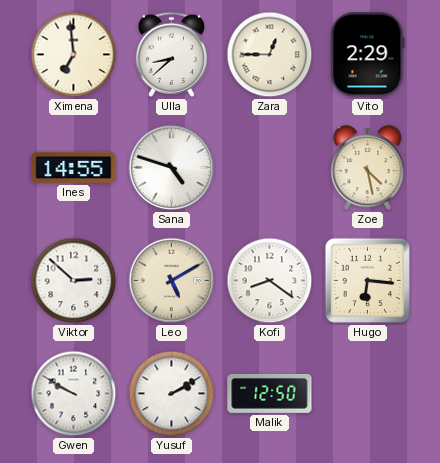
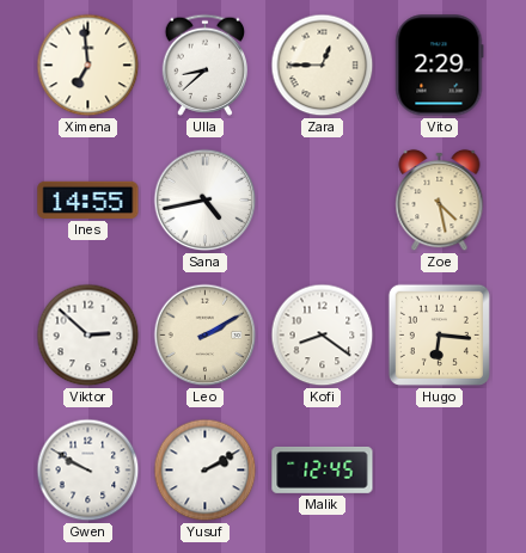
Sana: 4:48 -> 4:43
Leo: 5:10 -> 2:10
Malik: 12:50 -> 12:45
